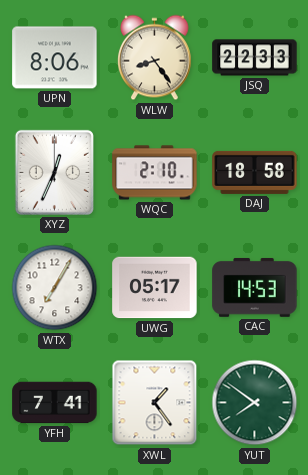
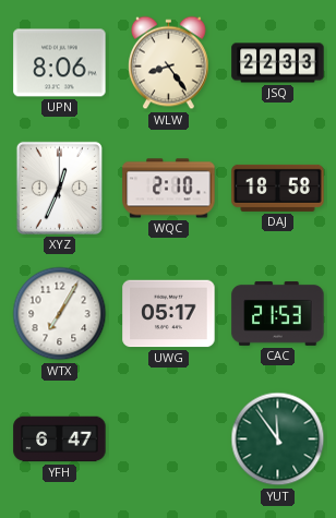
CAC: 14:53 -> 21:53
YFH: 7:41 -> 6:47
XWL: 1:24 -> none
YUT: 7:51 -> 11:54
